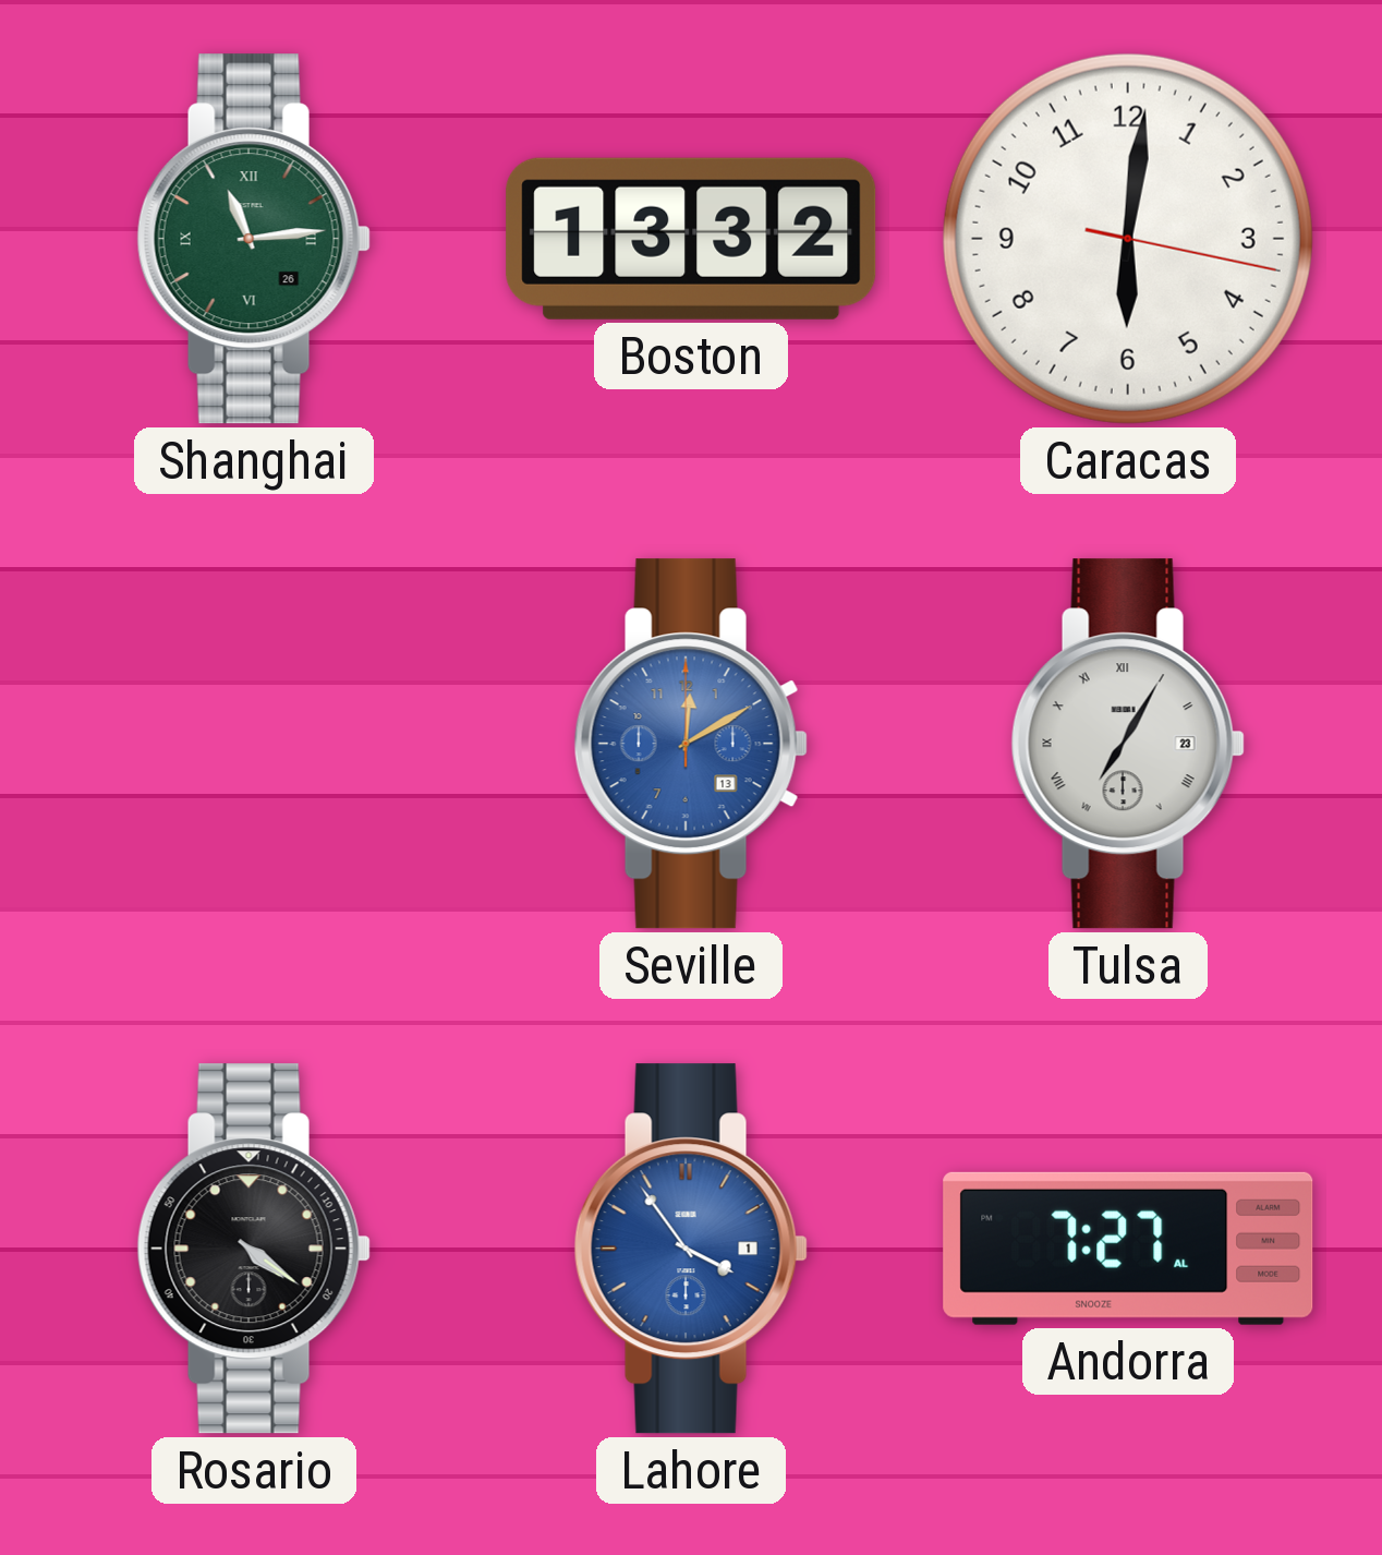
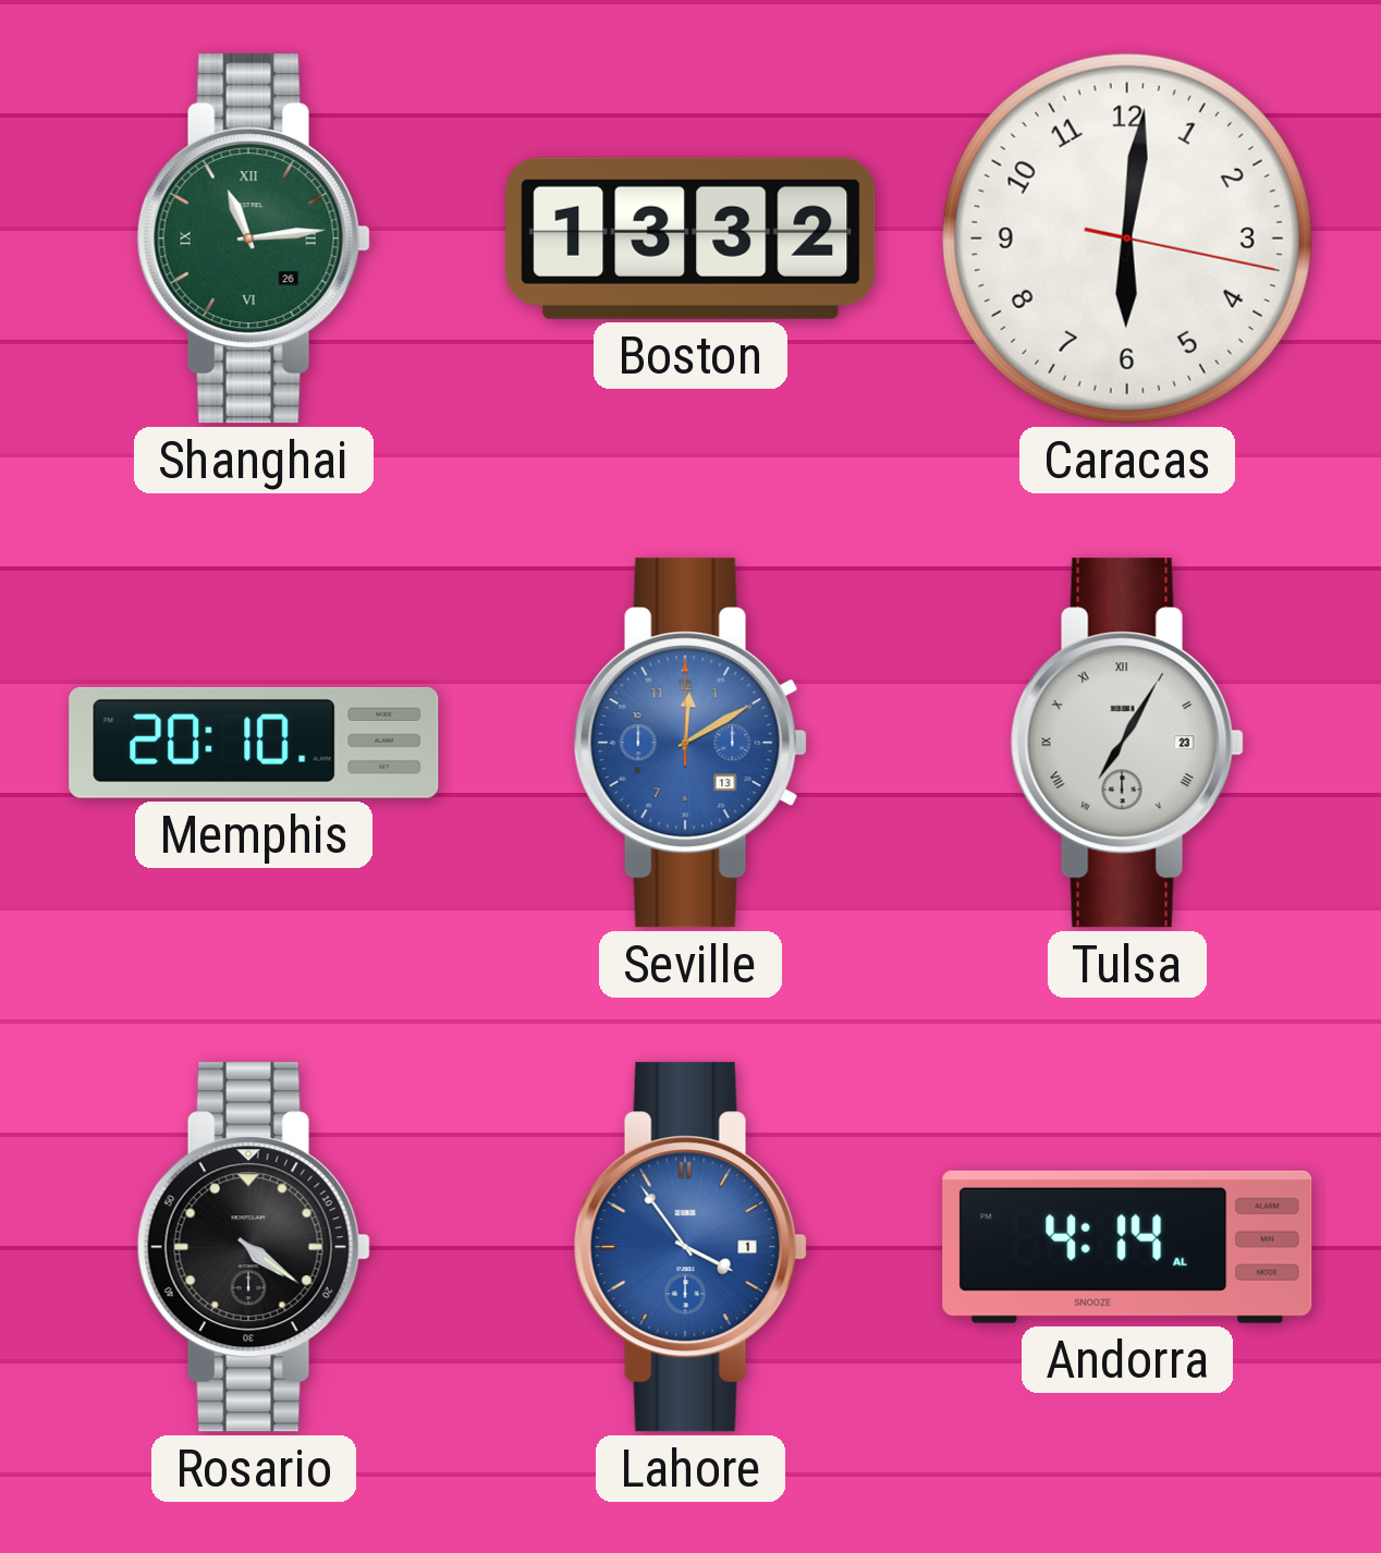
Memphis: none -> 20:10
Andorra: 7:27 -> 4:14
